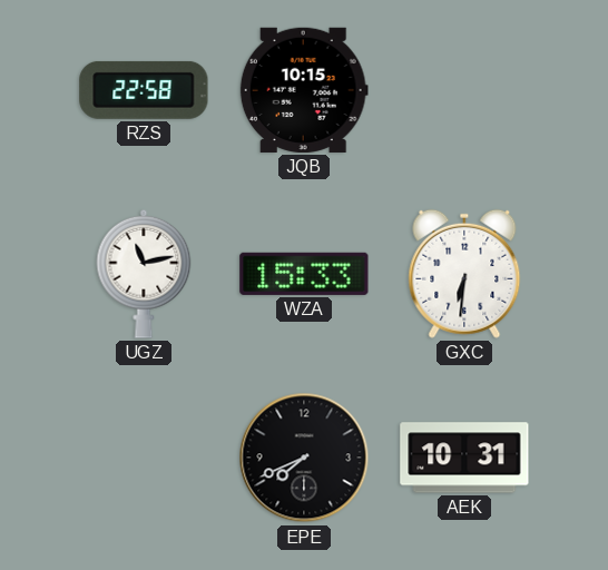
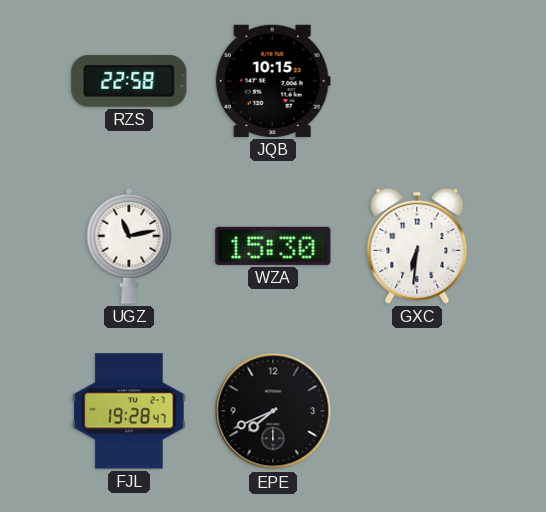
WZA: 15:33 -> 15:30
FJL: none -> 19:28
AEK: 10:31 -> none
